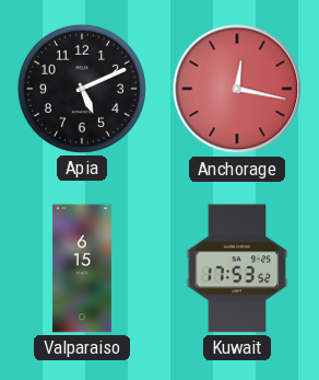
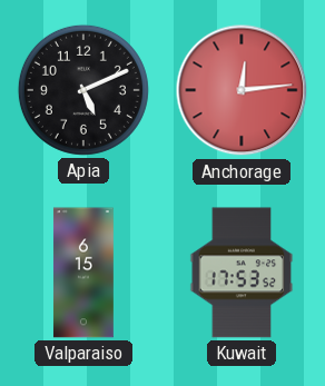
Anchorage: 12:17 -> 12:14
